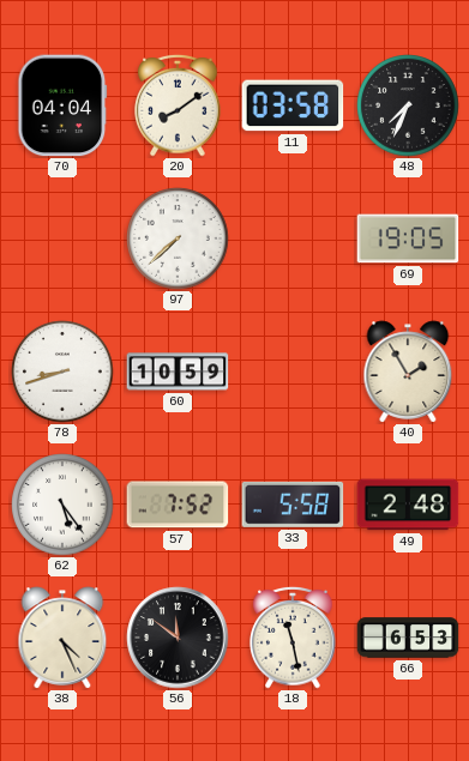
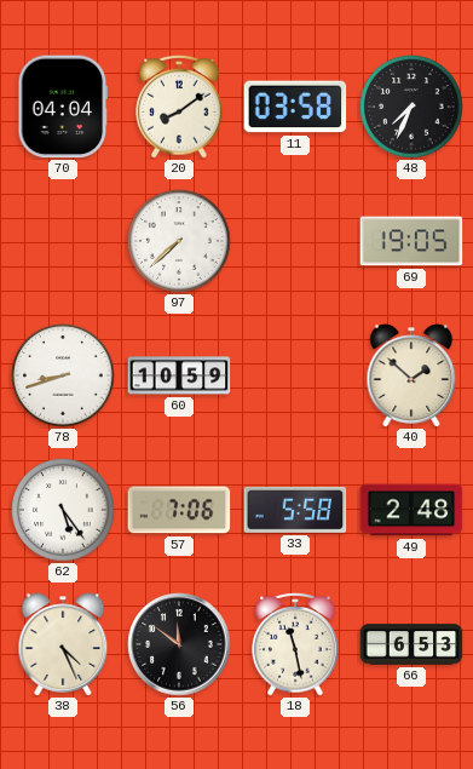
40: 1:55 -> 1:52
57: 7:52 -> 7:06
